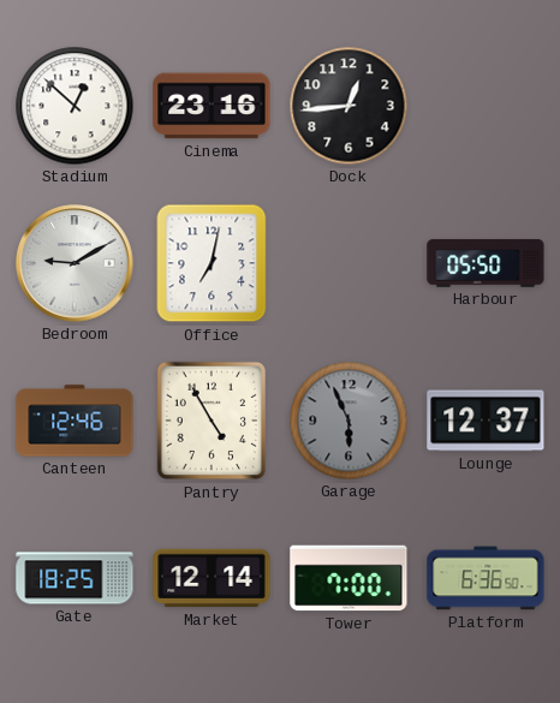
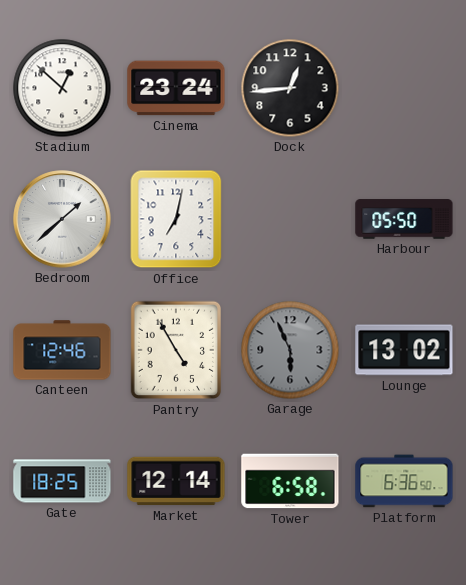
Cinema: 23:16 -> 23:24
Bedroom: 9:10 -> 1:38
Lounge: 12:37 -> 13:02
Tower: 7:00 -> 6:58
